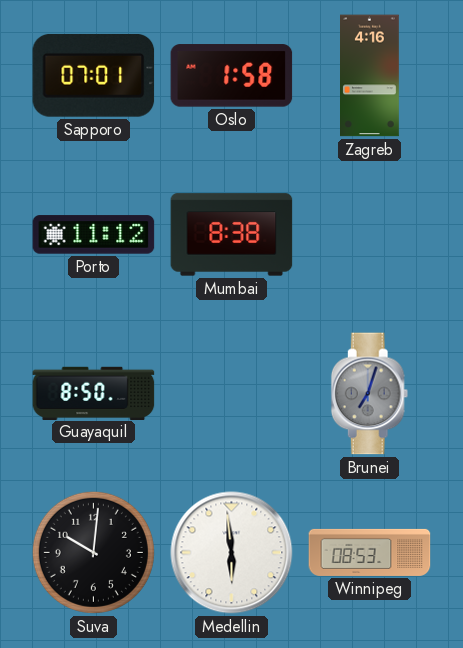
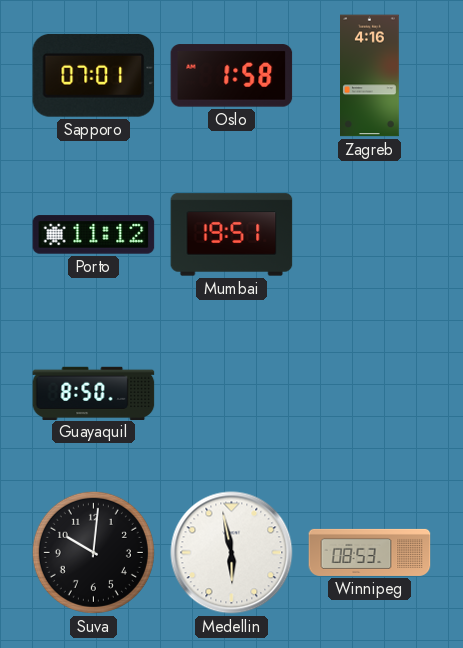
Mumbai: 8:38 -> 19:51
Brunei: 7:03 -> none
Medellin: 5:59 -> 5:58
